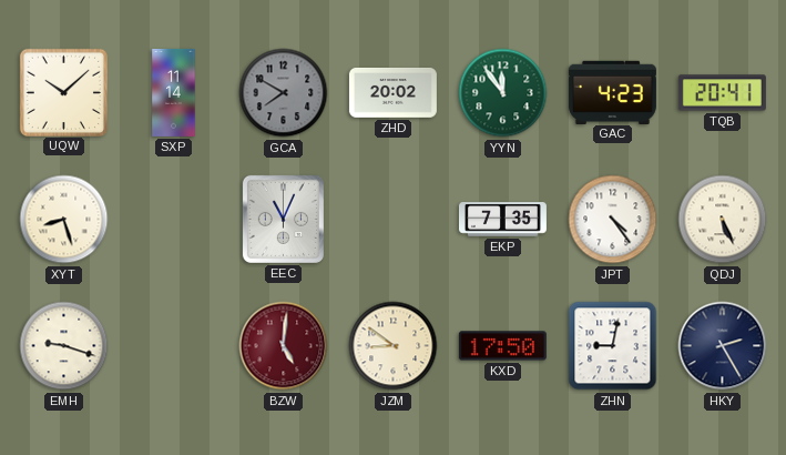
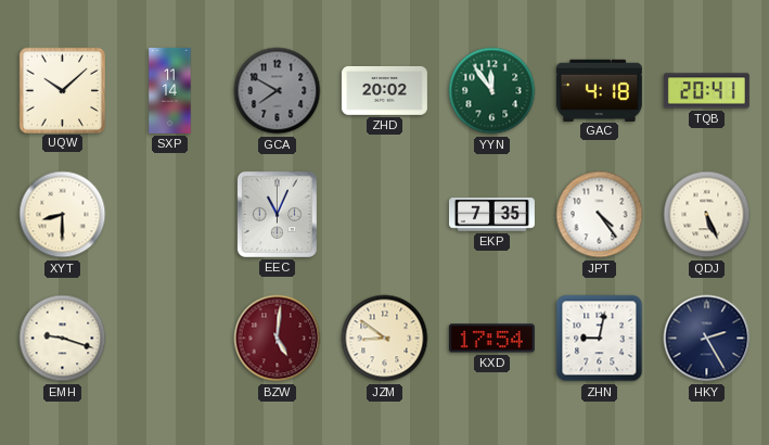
GAC: 4:23 -> 4:18
XYT: 8:27 -> 8:30
KXD: 17:50 -> 17:54
